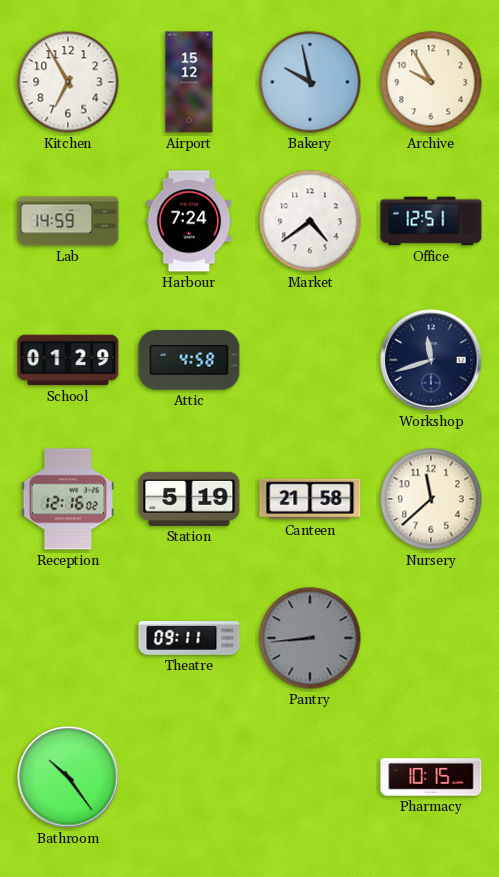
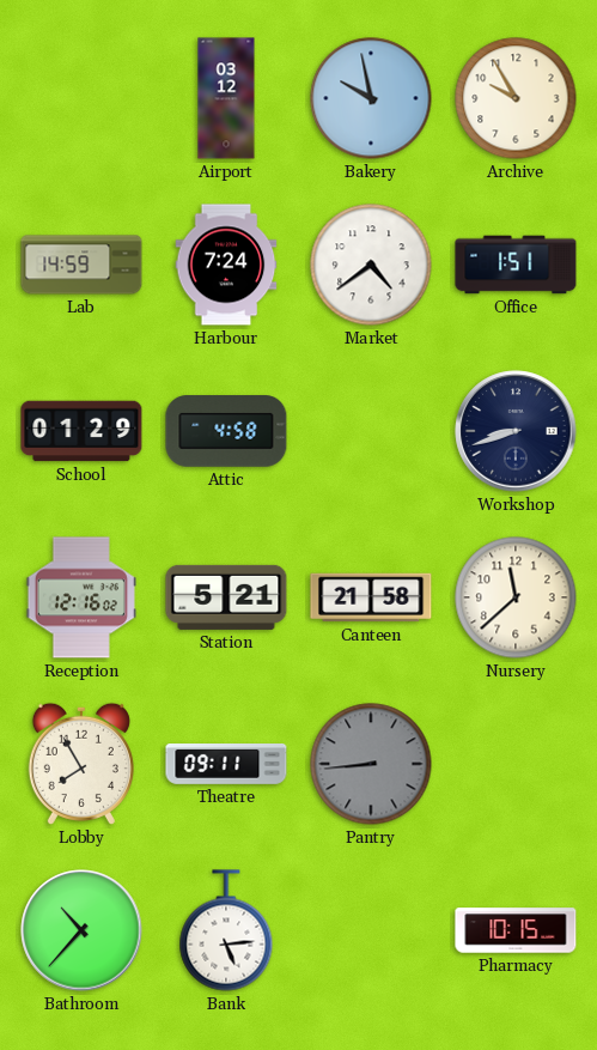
Kitchen: 6:55 -> none
Airport: 15:12 -> 03:12
Office: 12:51 -> 1:51
Workshop: 11:42 -> 8:42
Station: 5:19 -> 5:21
Lobby: none -> 7:55
Bathroom: 10:24 -> 10:37
Bank: none -> 5:14
